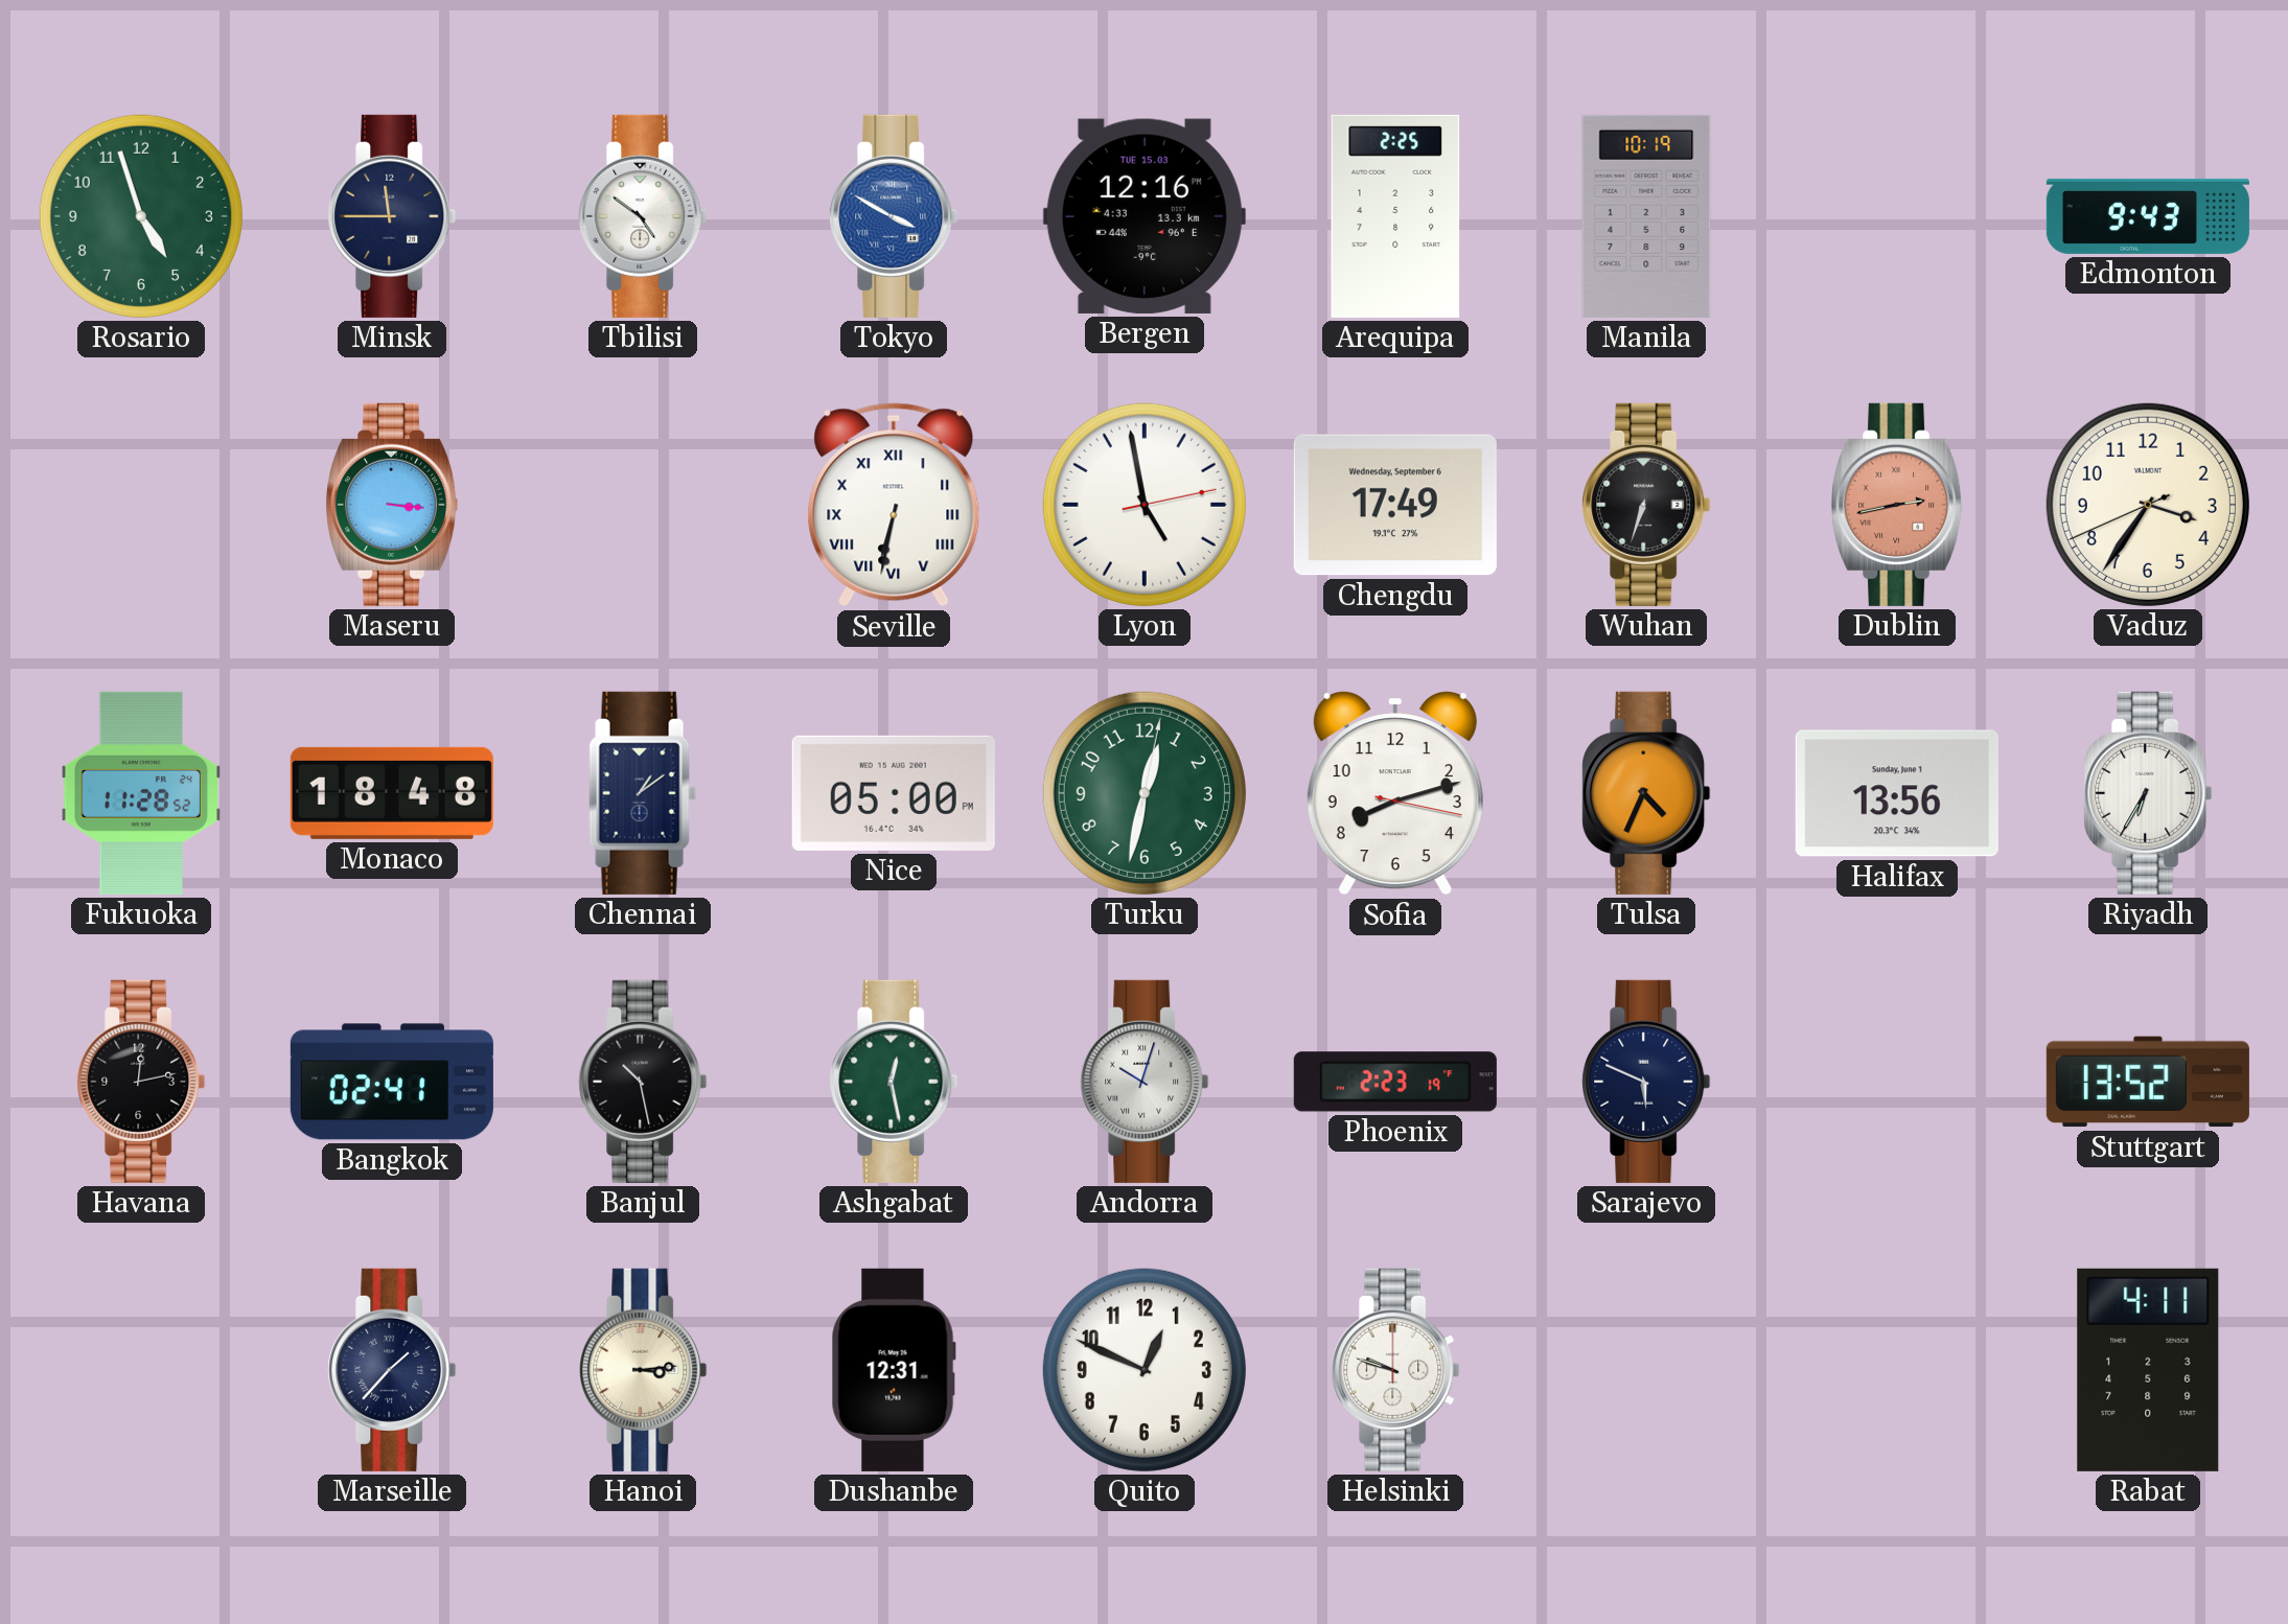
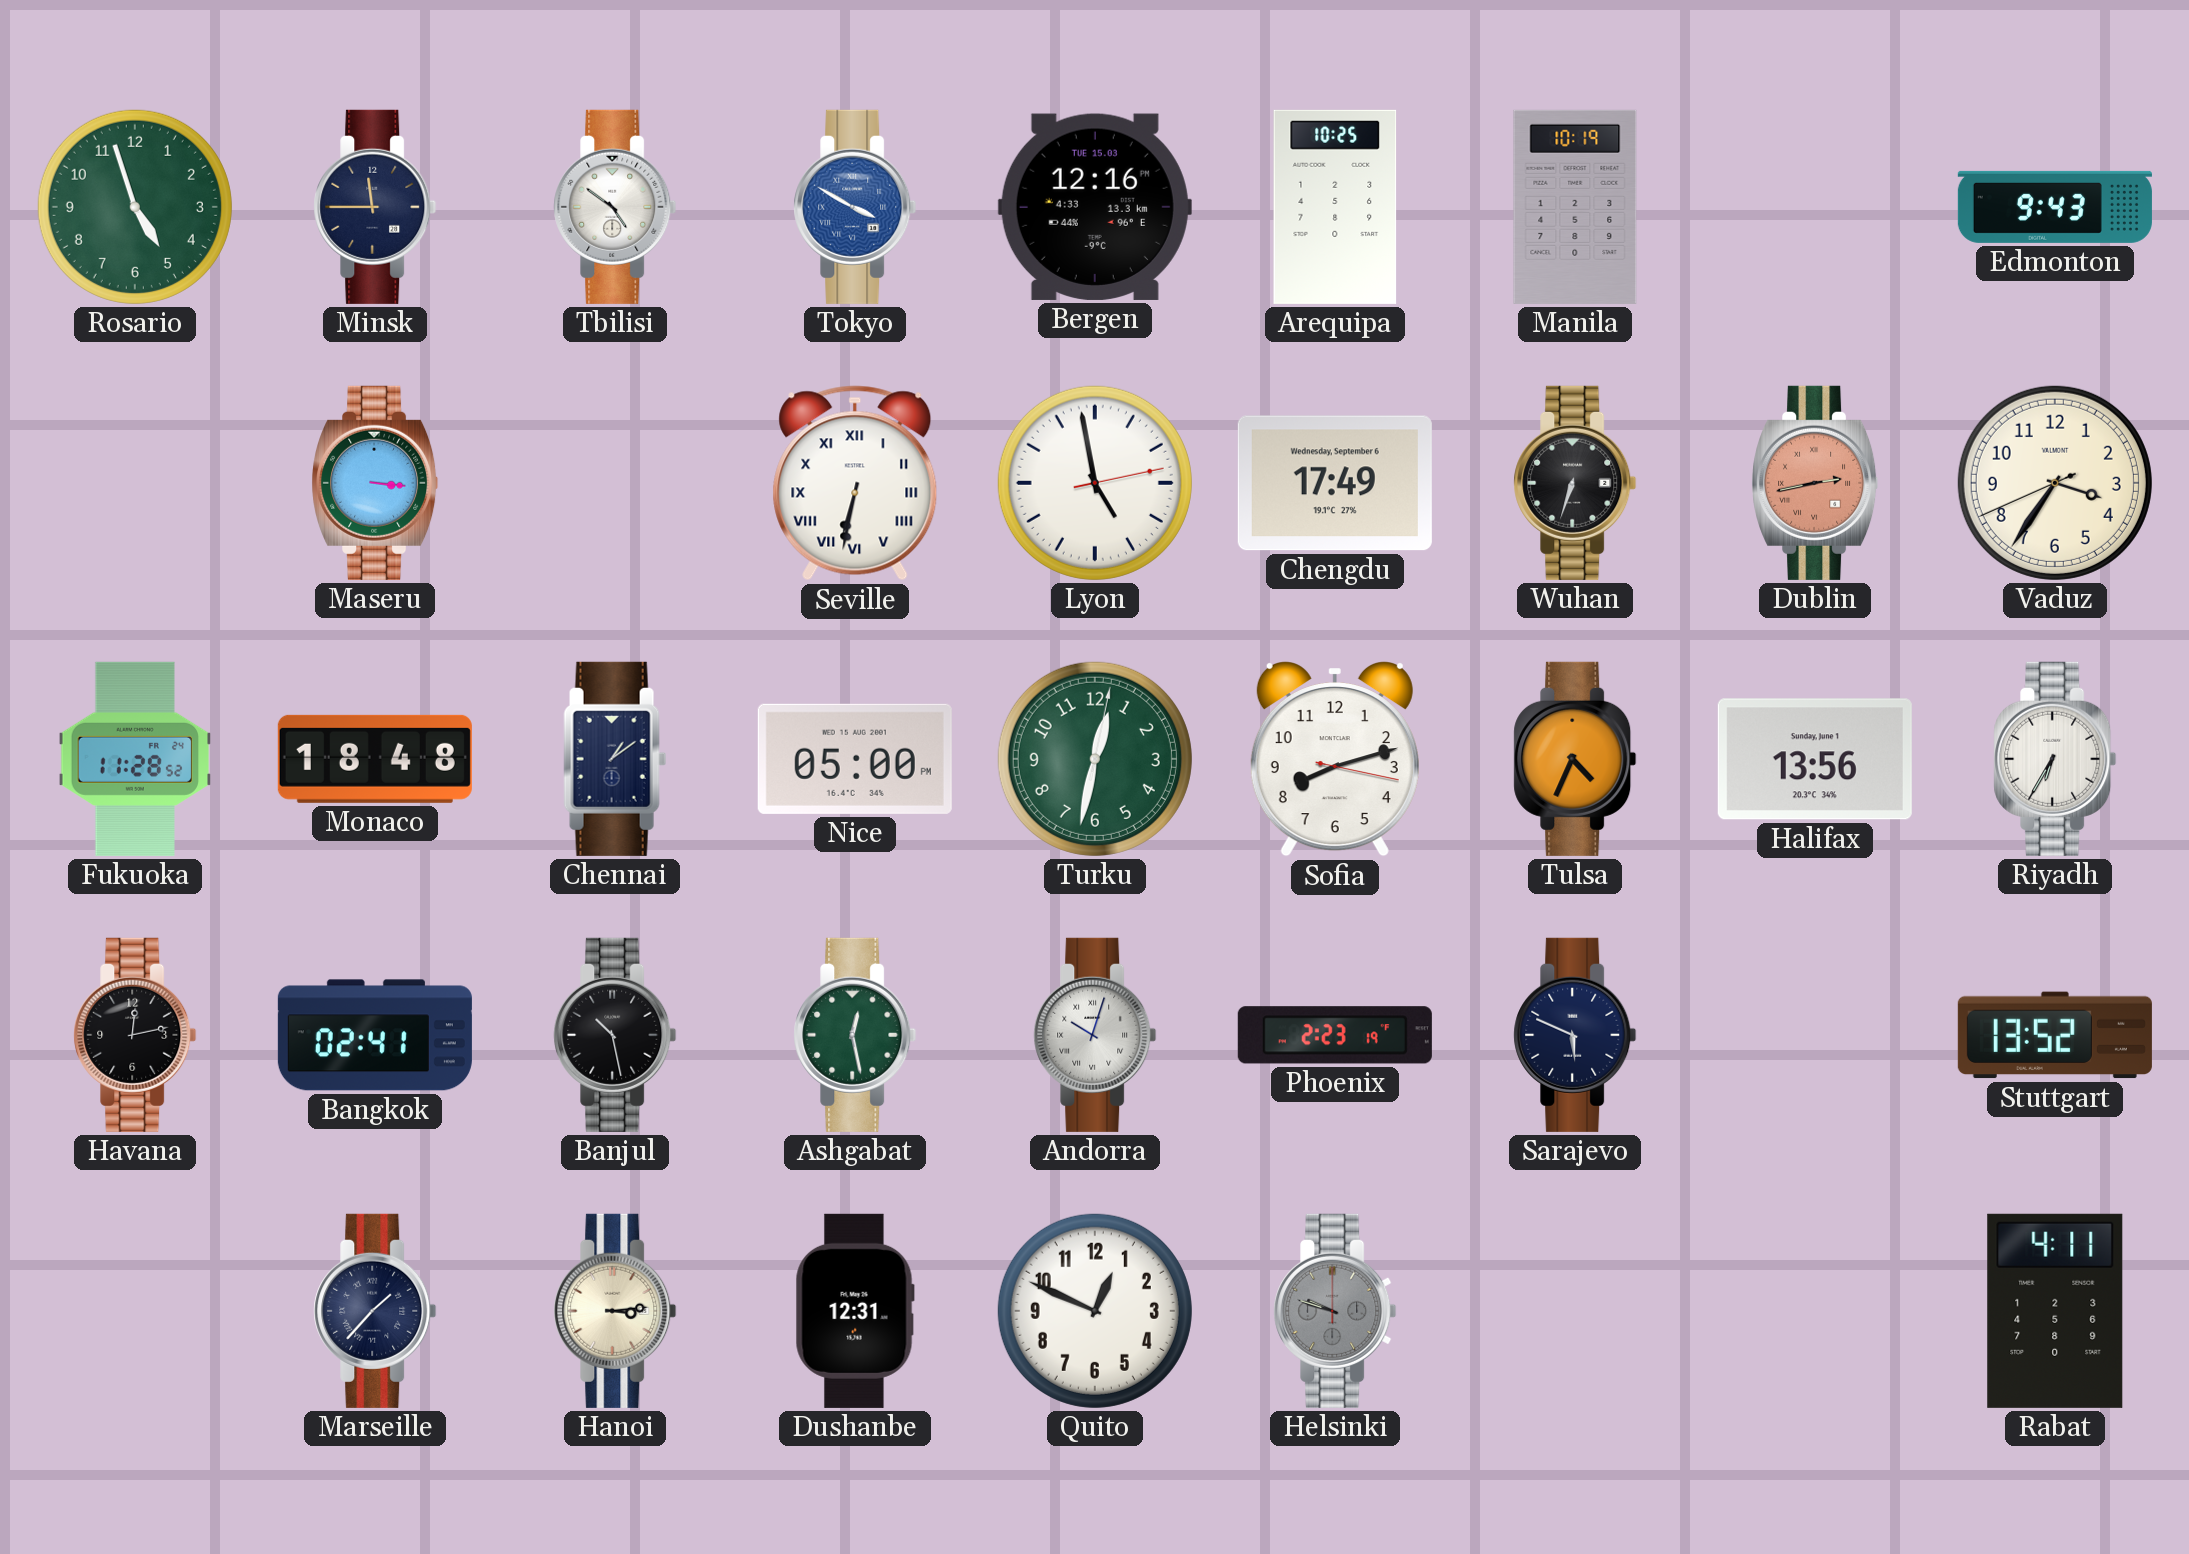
Arequipa: 2:25 -> 10:25
Helsinki dial: white -> grey
